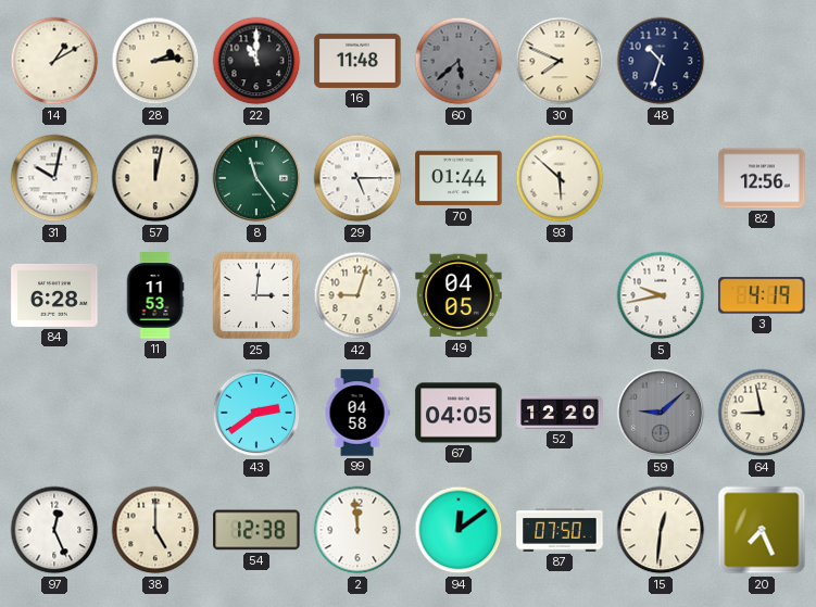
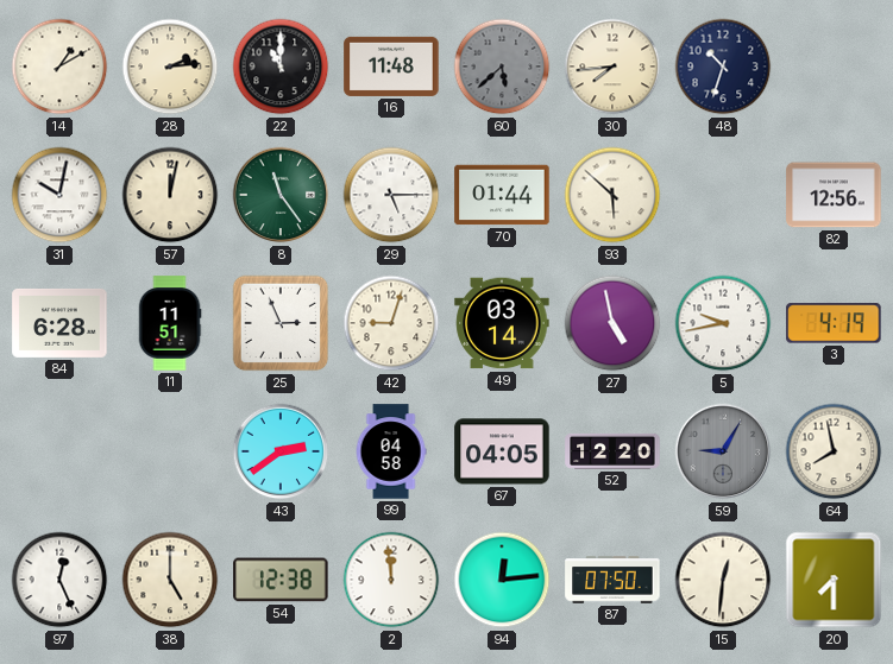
30: 7:49 -> 7:44
11: 11:53 -> 11:51
25: 3:01 -> 2:56
49: 04:05 -> 03:14
27: none -> 4:58
59: 9:08 -> 9:05
64: 8:58 -> 7:58
94: 12:09 -> 12:14
20: 7:26 -> 7:30
